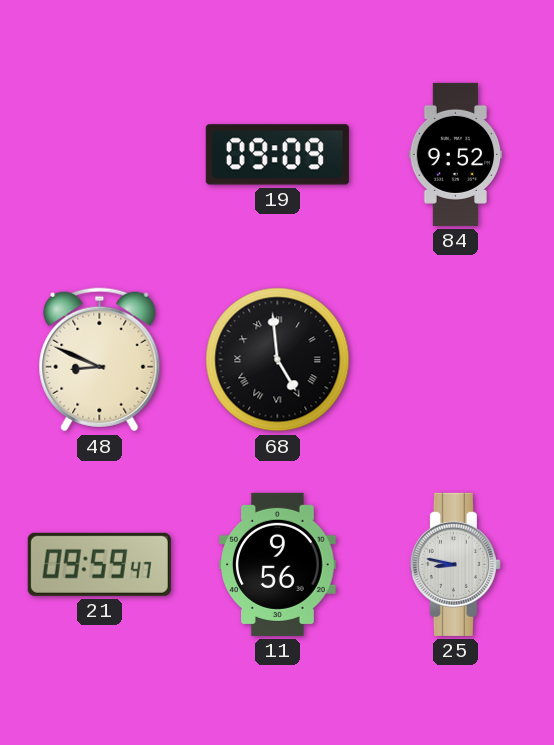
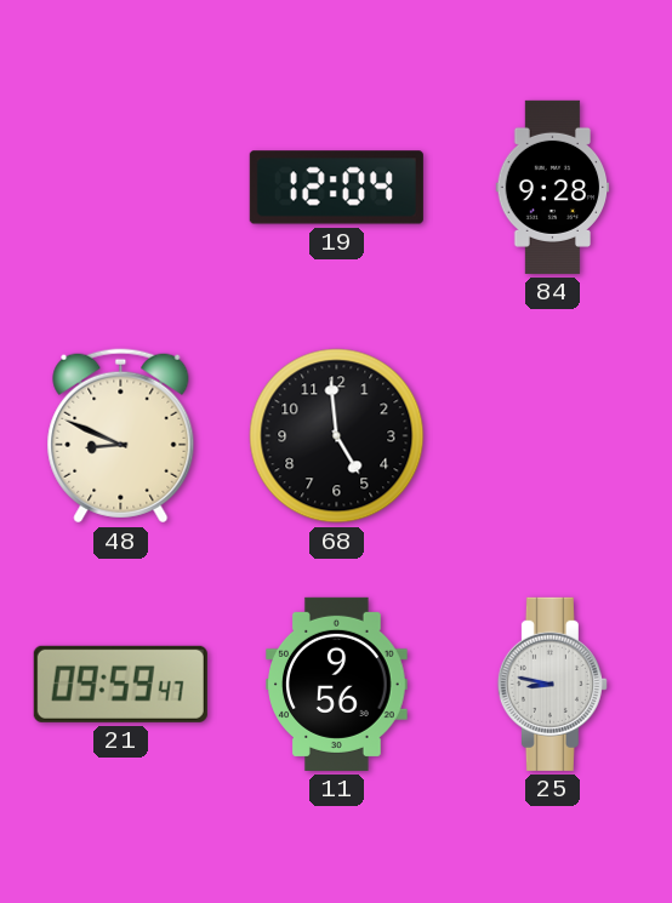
19: 09:09 -> 12:04
84: 9:52 -> 9:28
68 numerals: Roman -> Arabic
